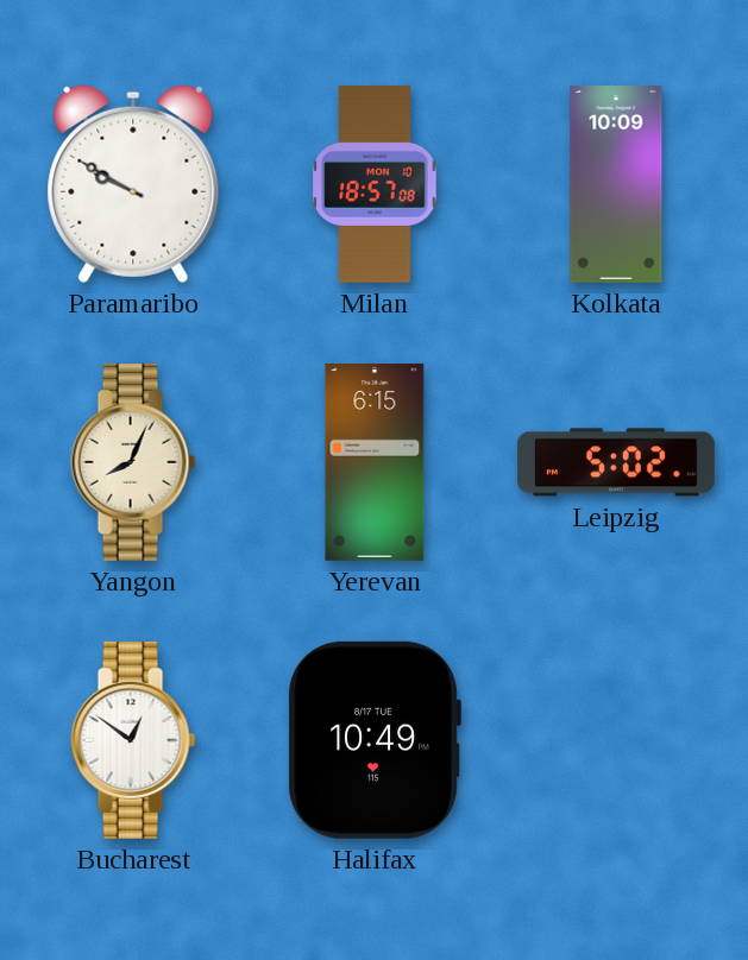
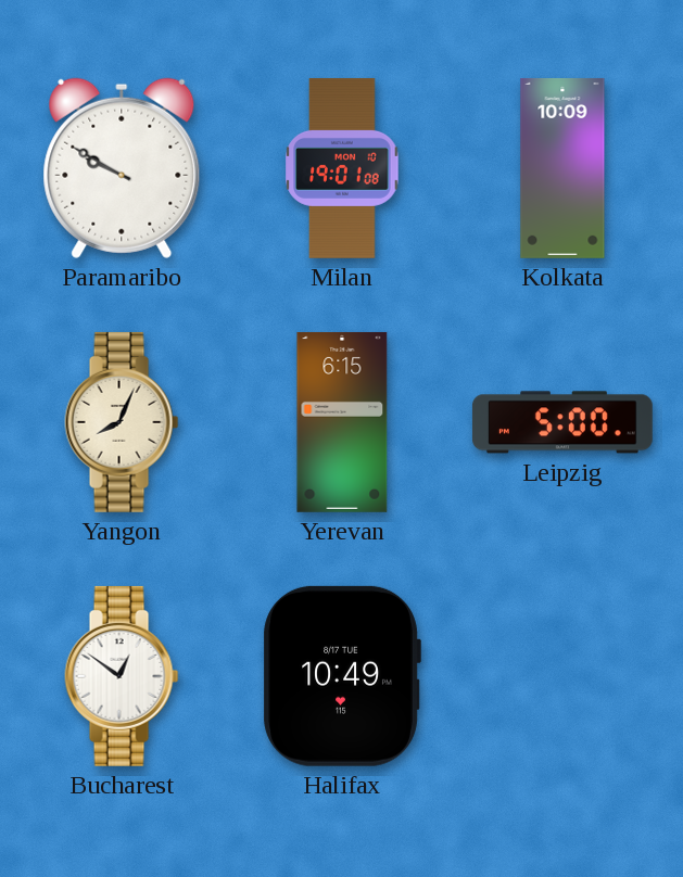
Milan: 18:57 -> 19:01
Leipzig: 5:02 -> 5:00
